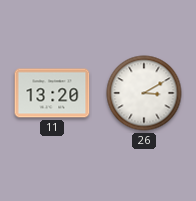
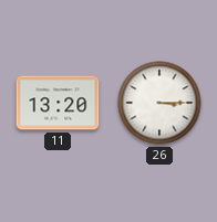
26: 3:10 -> 3:15
